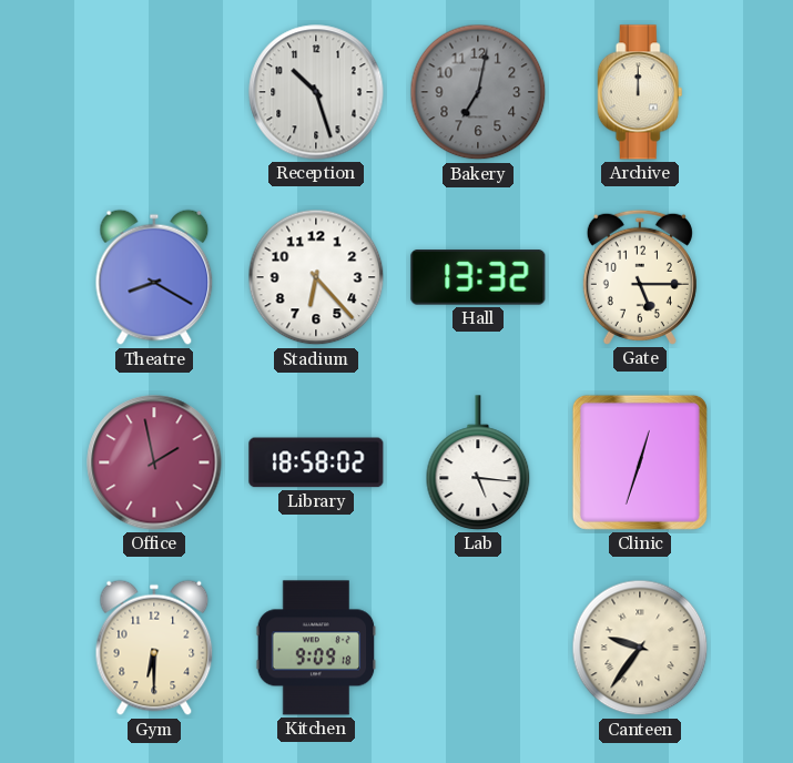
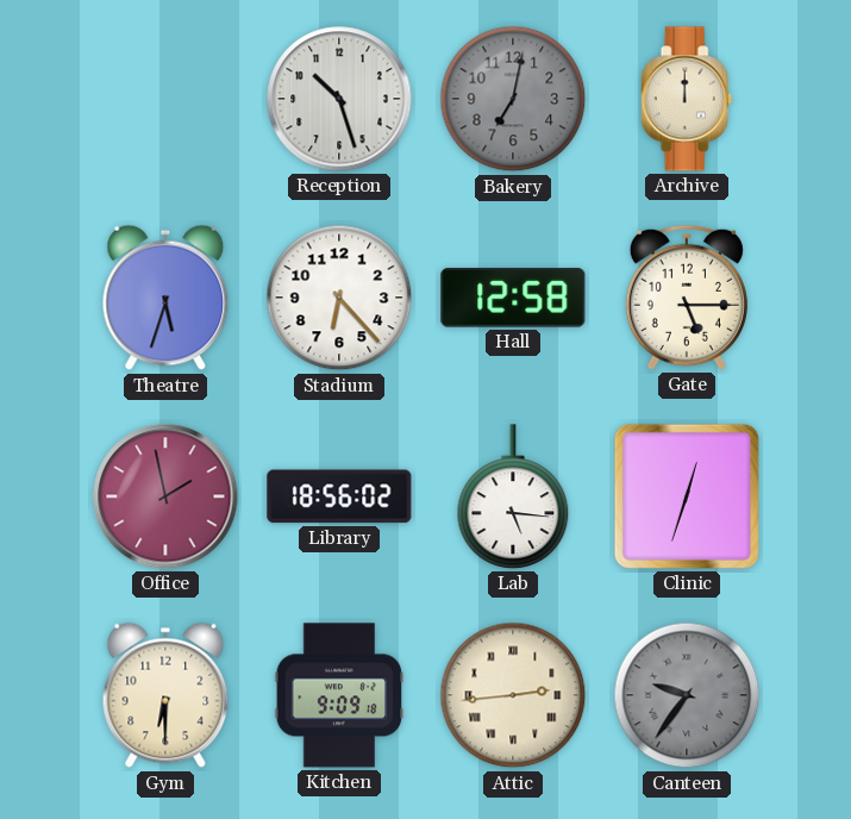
Theatre: 8:20 -> 5:33
Hall: 13:32 -> 12:58
Library: 18:58 -> 18:56
Attic: none -> 2:44
Canteen dial: cream -> grey
